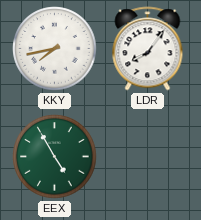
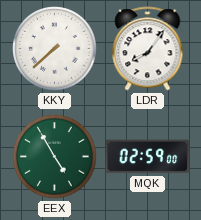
KKY: 7:43 -> 7:38
MQK: none -> 02:59
